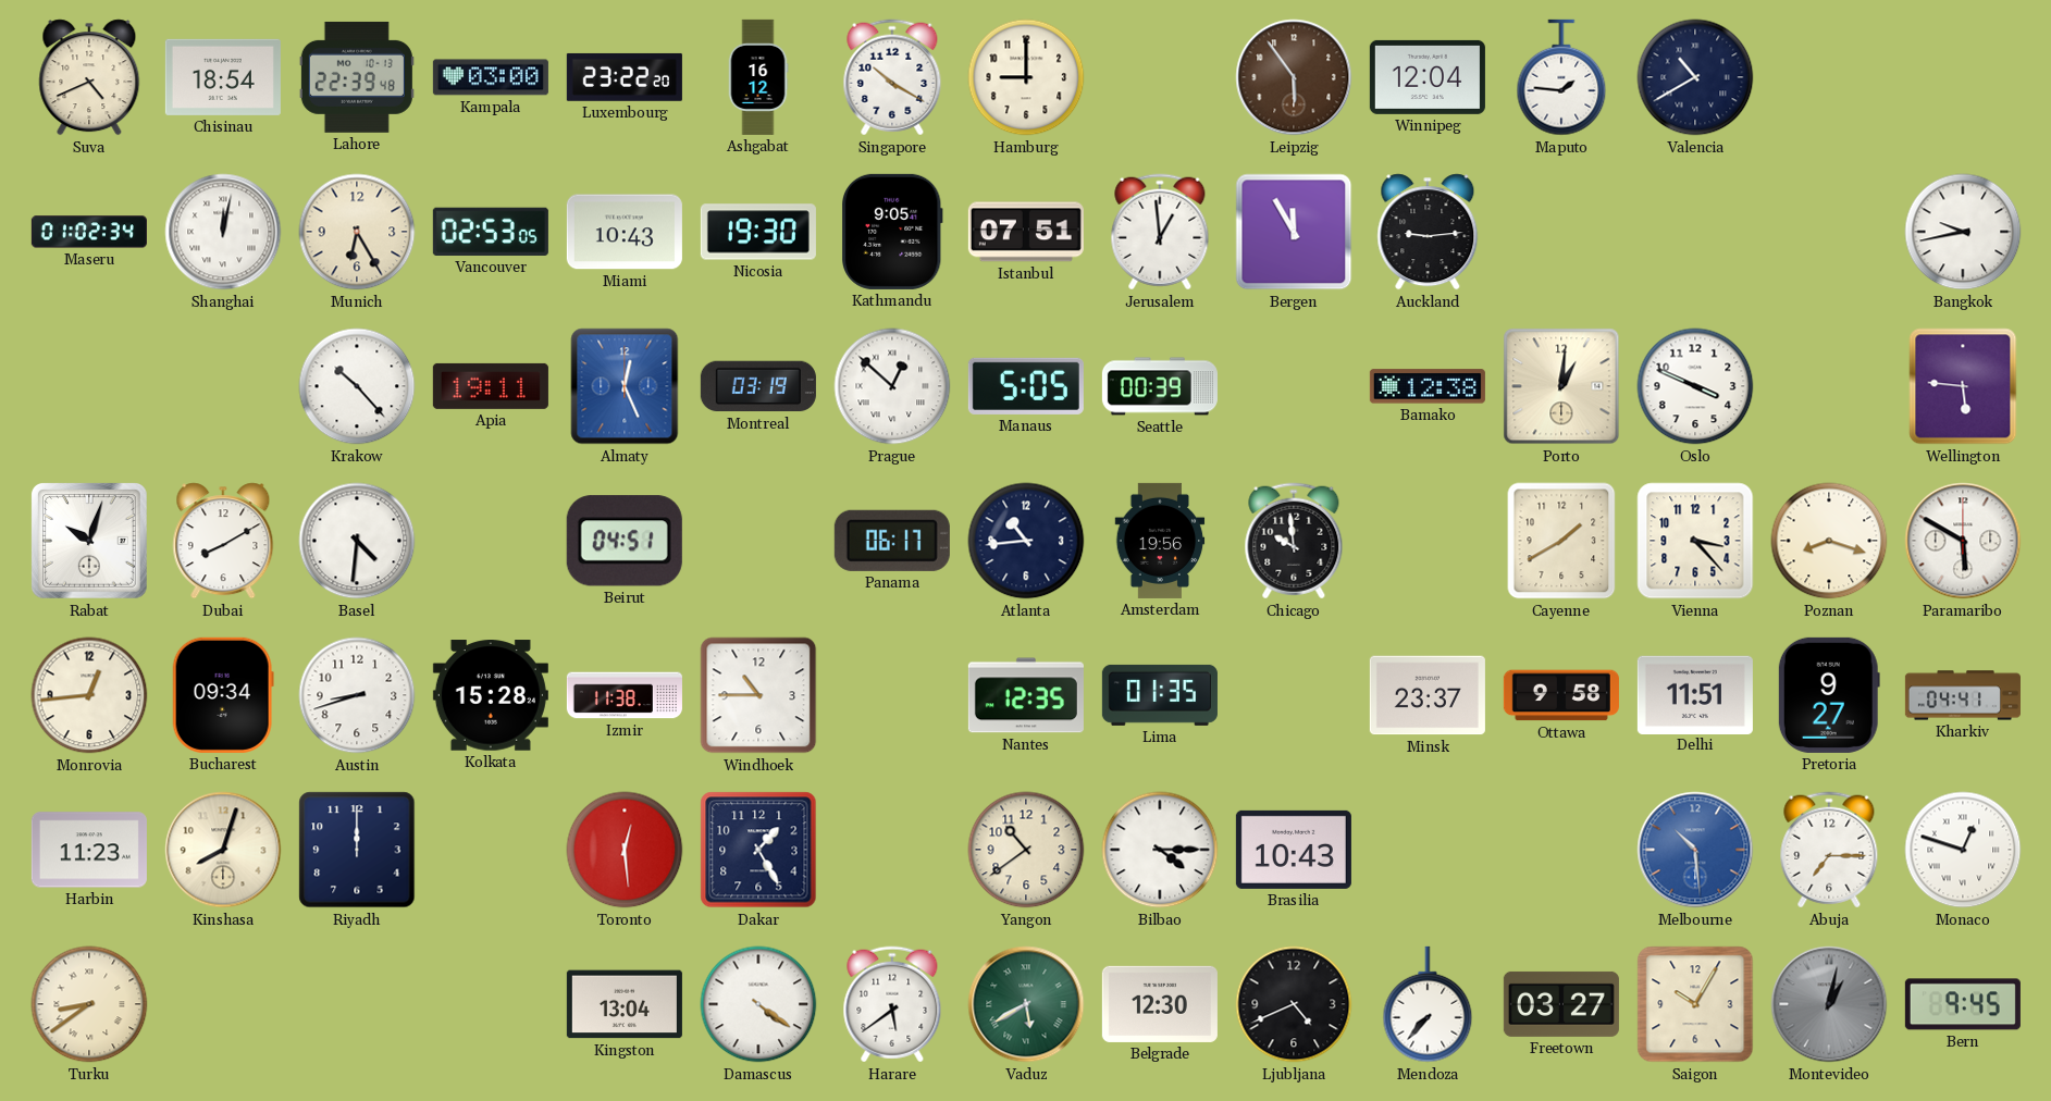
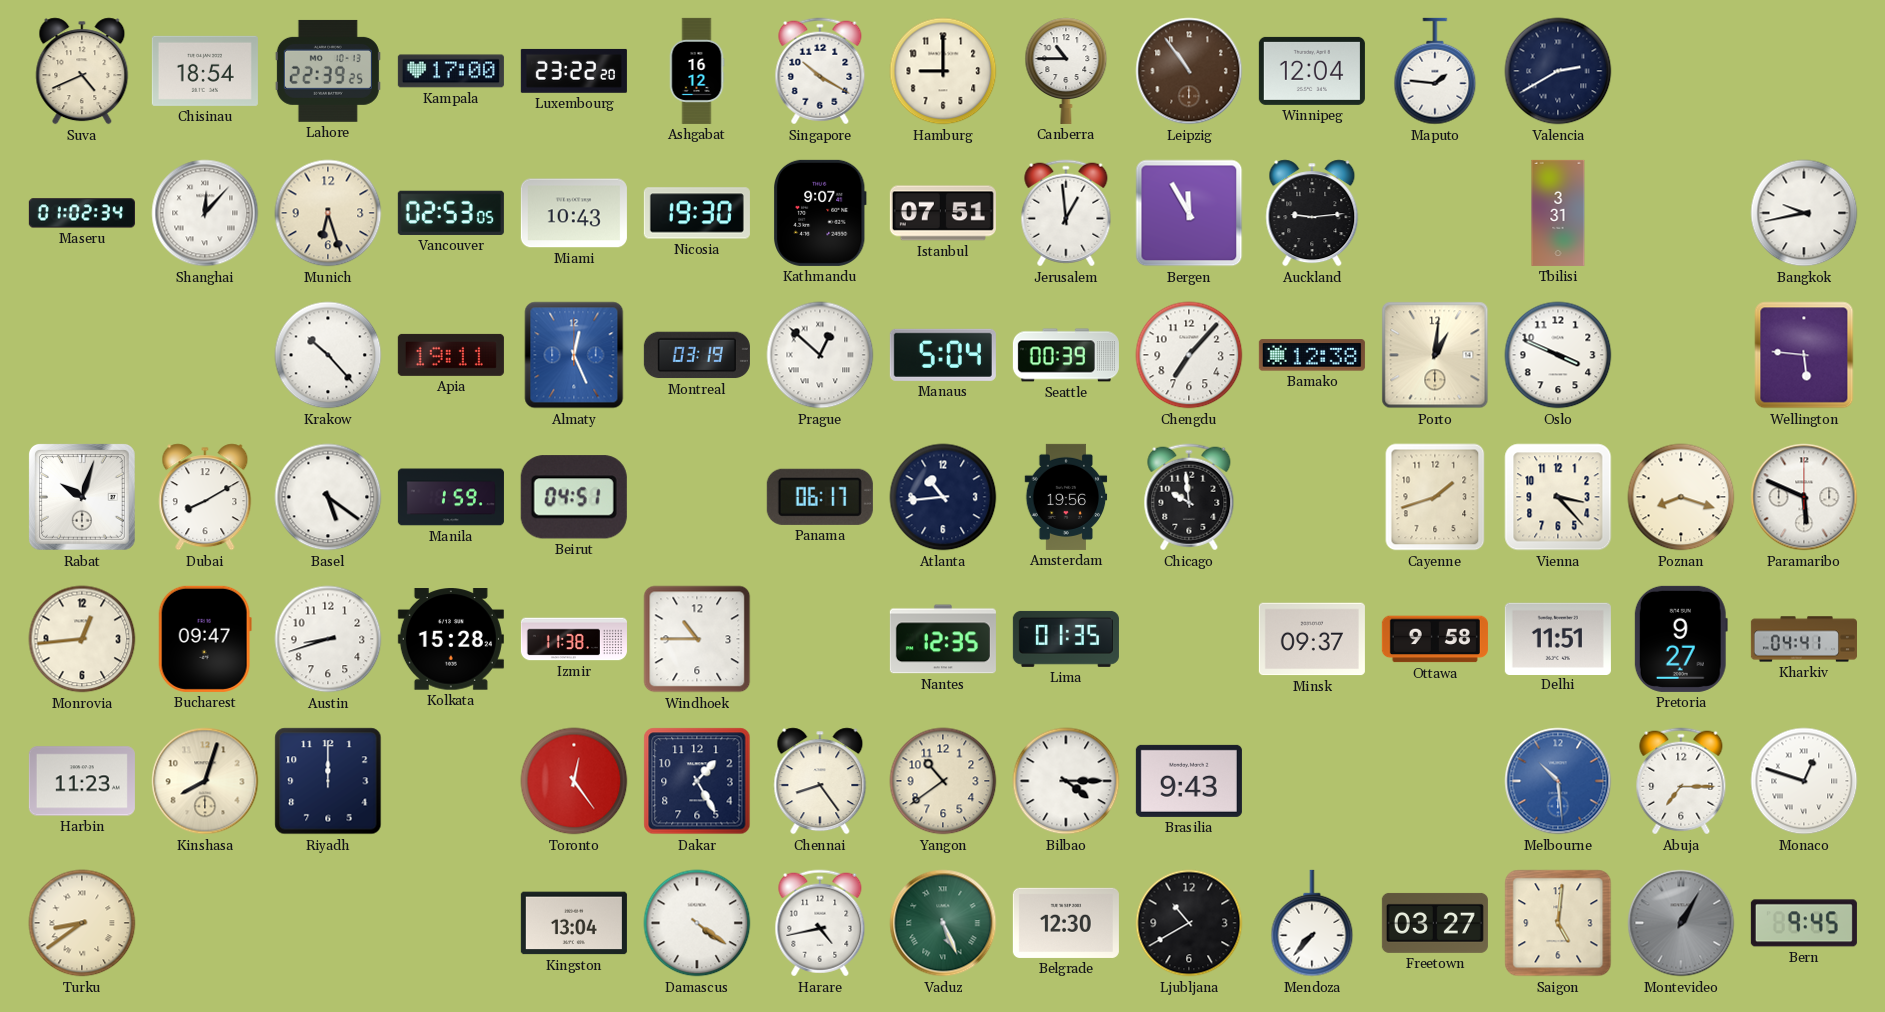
Lahore: 22:39:48 -> 22:39:25
Kampala: 03:00 -> 17:00
Canberra: none -> 10:45
Leipzig: 5:54 -> 10:54
Valencia: 10:40 -> 2:40
Shanghai: 12:02 -> 12:07
Munich: 6:25 -> 6:27
Kathmandu: 9:05 -> 9:07
Tbilisi: none -> 3:31
Manaus: 5:05 -> 5:04
Chengdu: none -> 7:07
Basel: 4:31 -> 5:21
Manila: none -> 1:59
Cayenne: 1:40 -> 1:42
Paramaribo: 5:50 -> 5:49
Bucharest: 09:34 -> 09:47
Minsk: 23:37 -> 09:37
Toronto: 12:29 -> 12:24
Chennai: none -> 8:24
Brasilia: 10:43 -> 9:43
Harare: 5:39 -> 4:43
Vaduz: 5:40 -> 5:26
Ljubljana: 4:41 -> 10:40
Saigon: 10:05 -> 5:01
Montevideo: 1:02 -> 1:05
